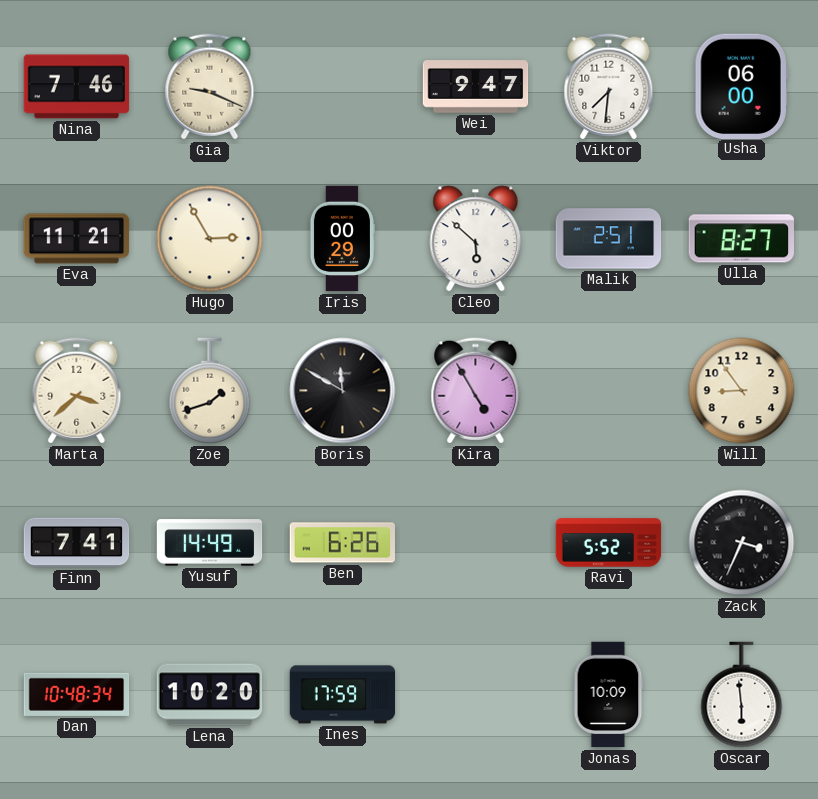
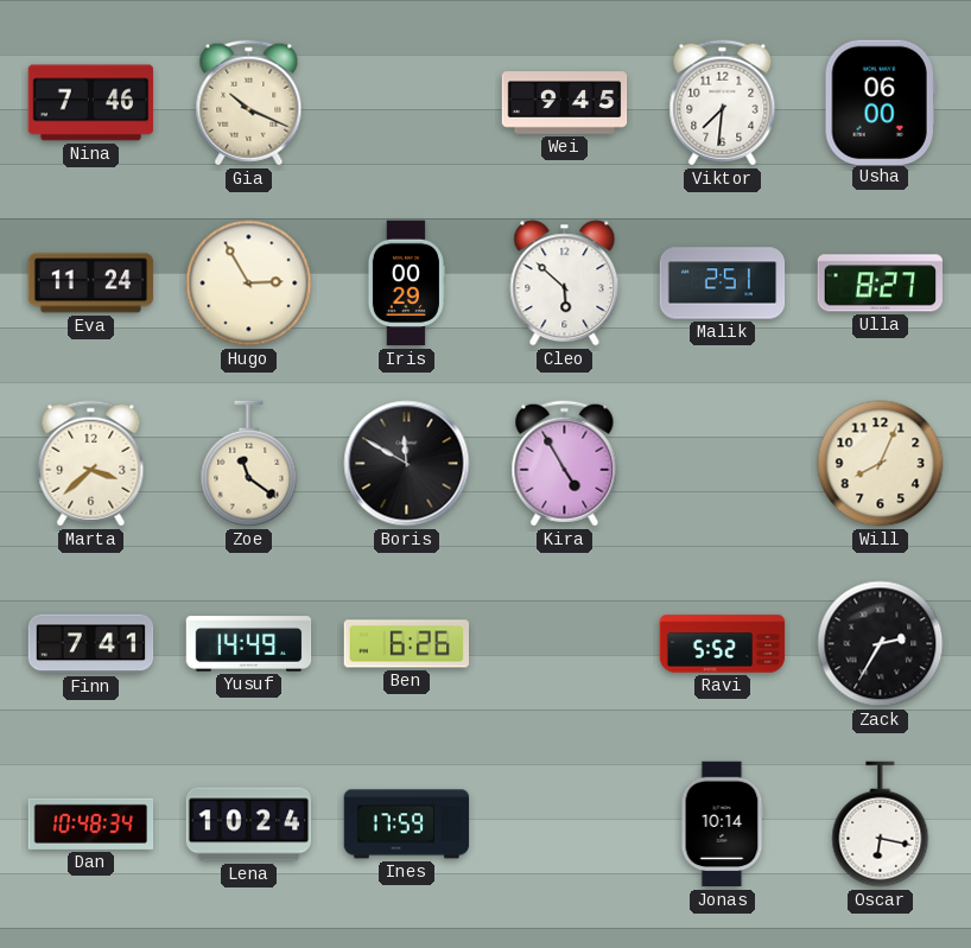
Gia: 9:19 -> 10:19
Wei: 9:47 -> 9:45
Eva: 11:21 -> 11:24
Zoe: 1:42 -> 11:21
Will: 8:54 -> 8:04
Zack: 3:34 -> 2:35
Lena: 10:20 -> 10:24
Jonas: 10:09 -> 10:14
Oscar: 5:59 -> 6:17
